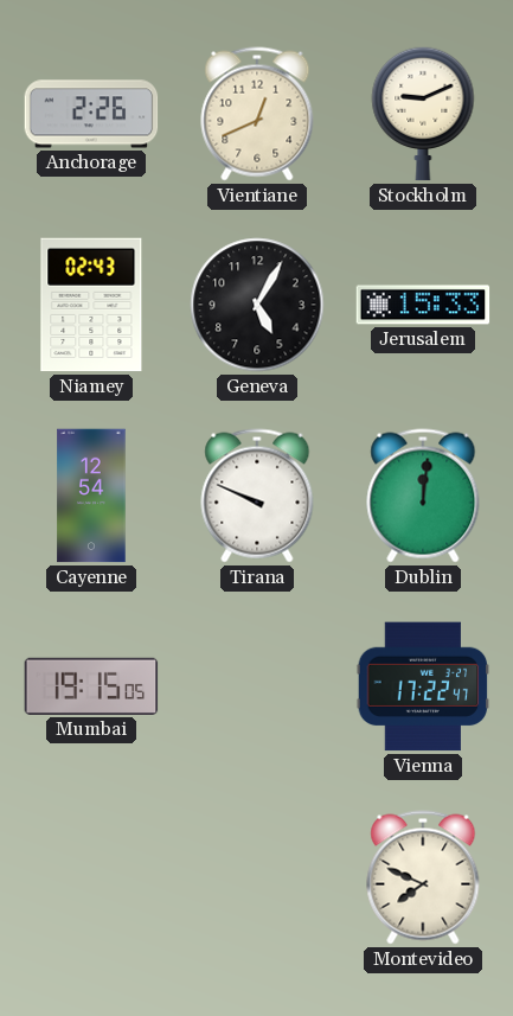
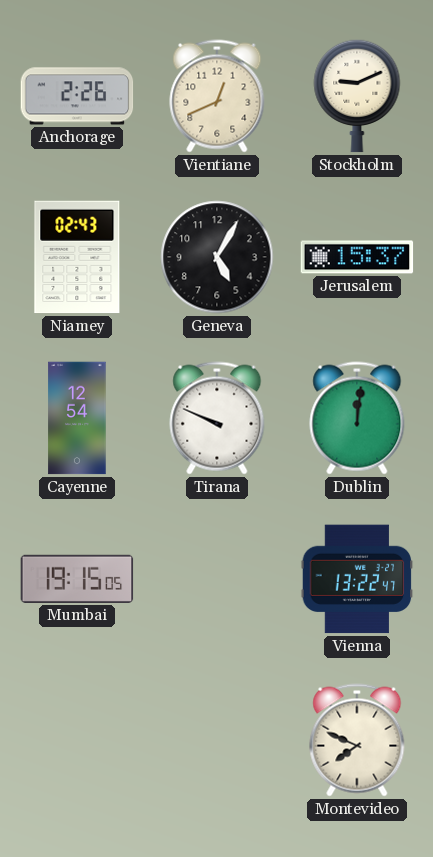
Jerusalem: 15:33 -> 15:37
Vienna: 17:22 -> 13:22
